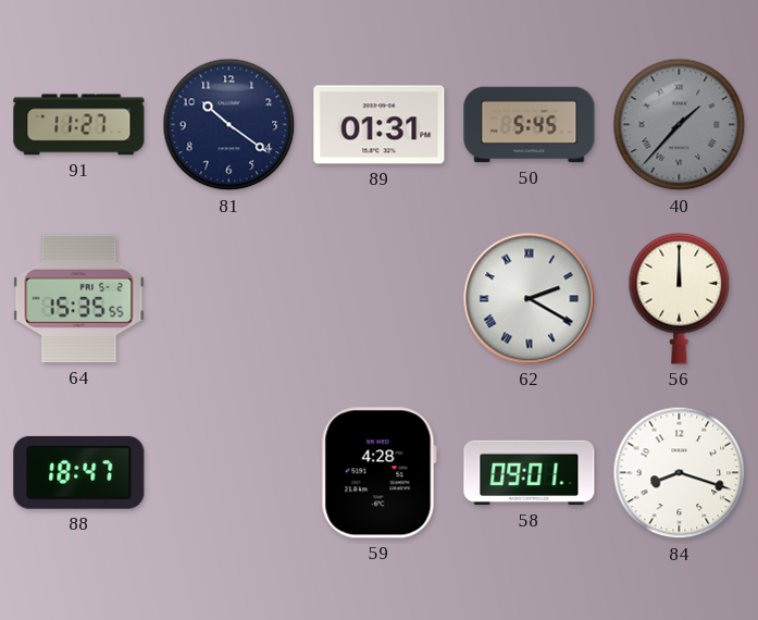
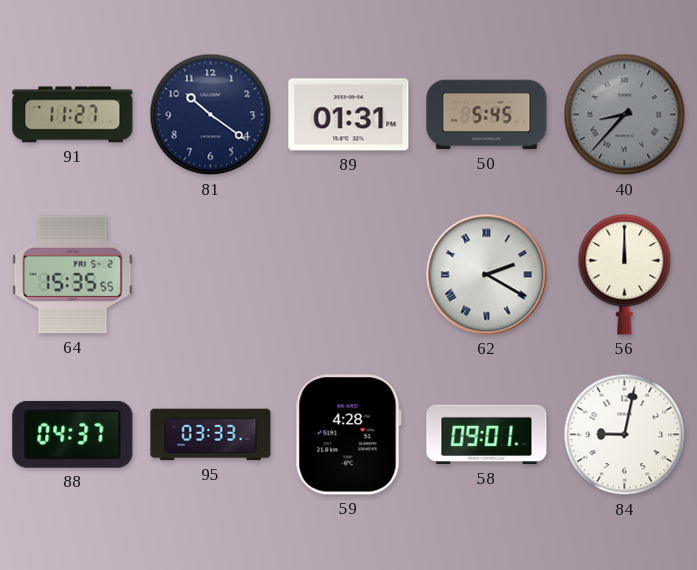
40: 1:37 -> 8:37
88: 18:47 -> 04:37
95: none -> 03:33
84: 8:18 -> 9:02
